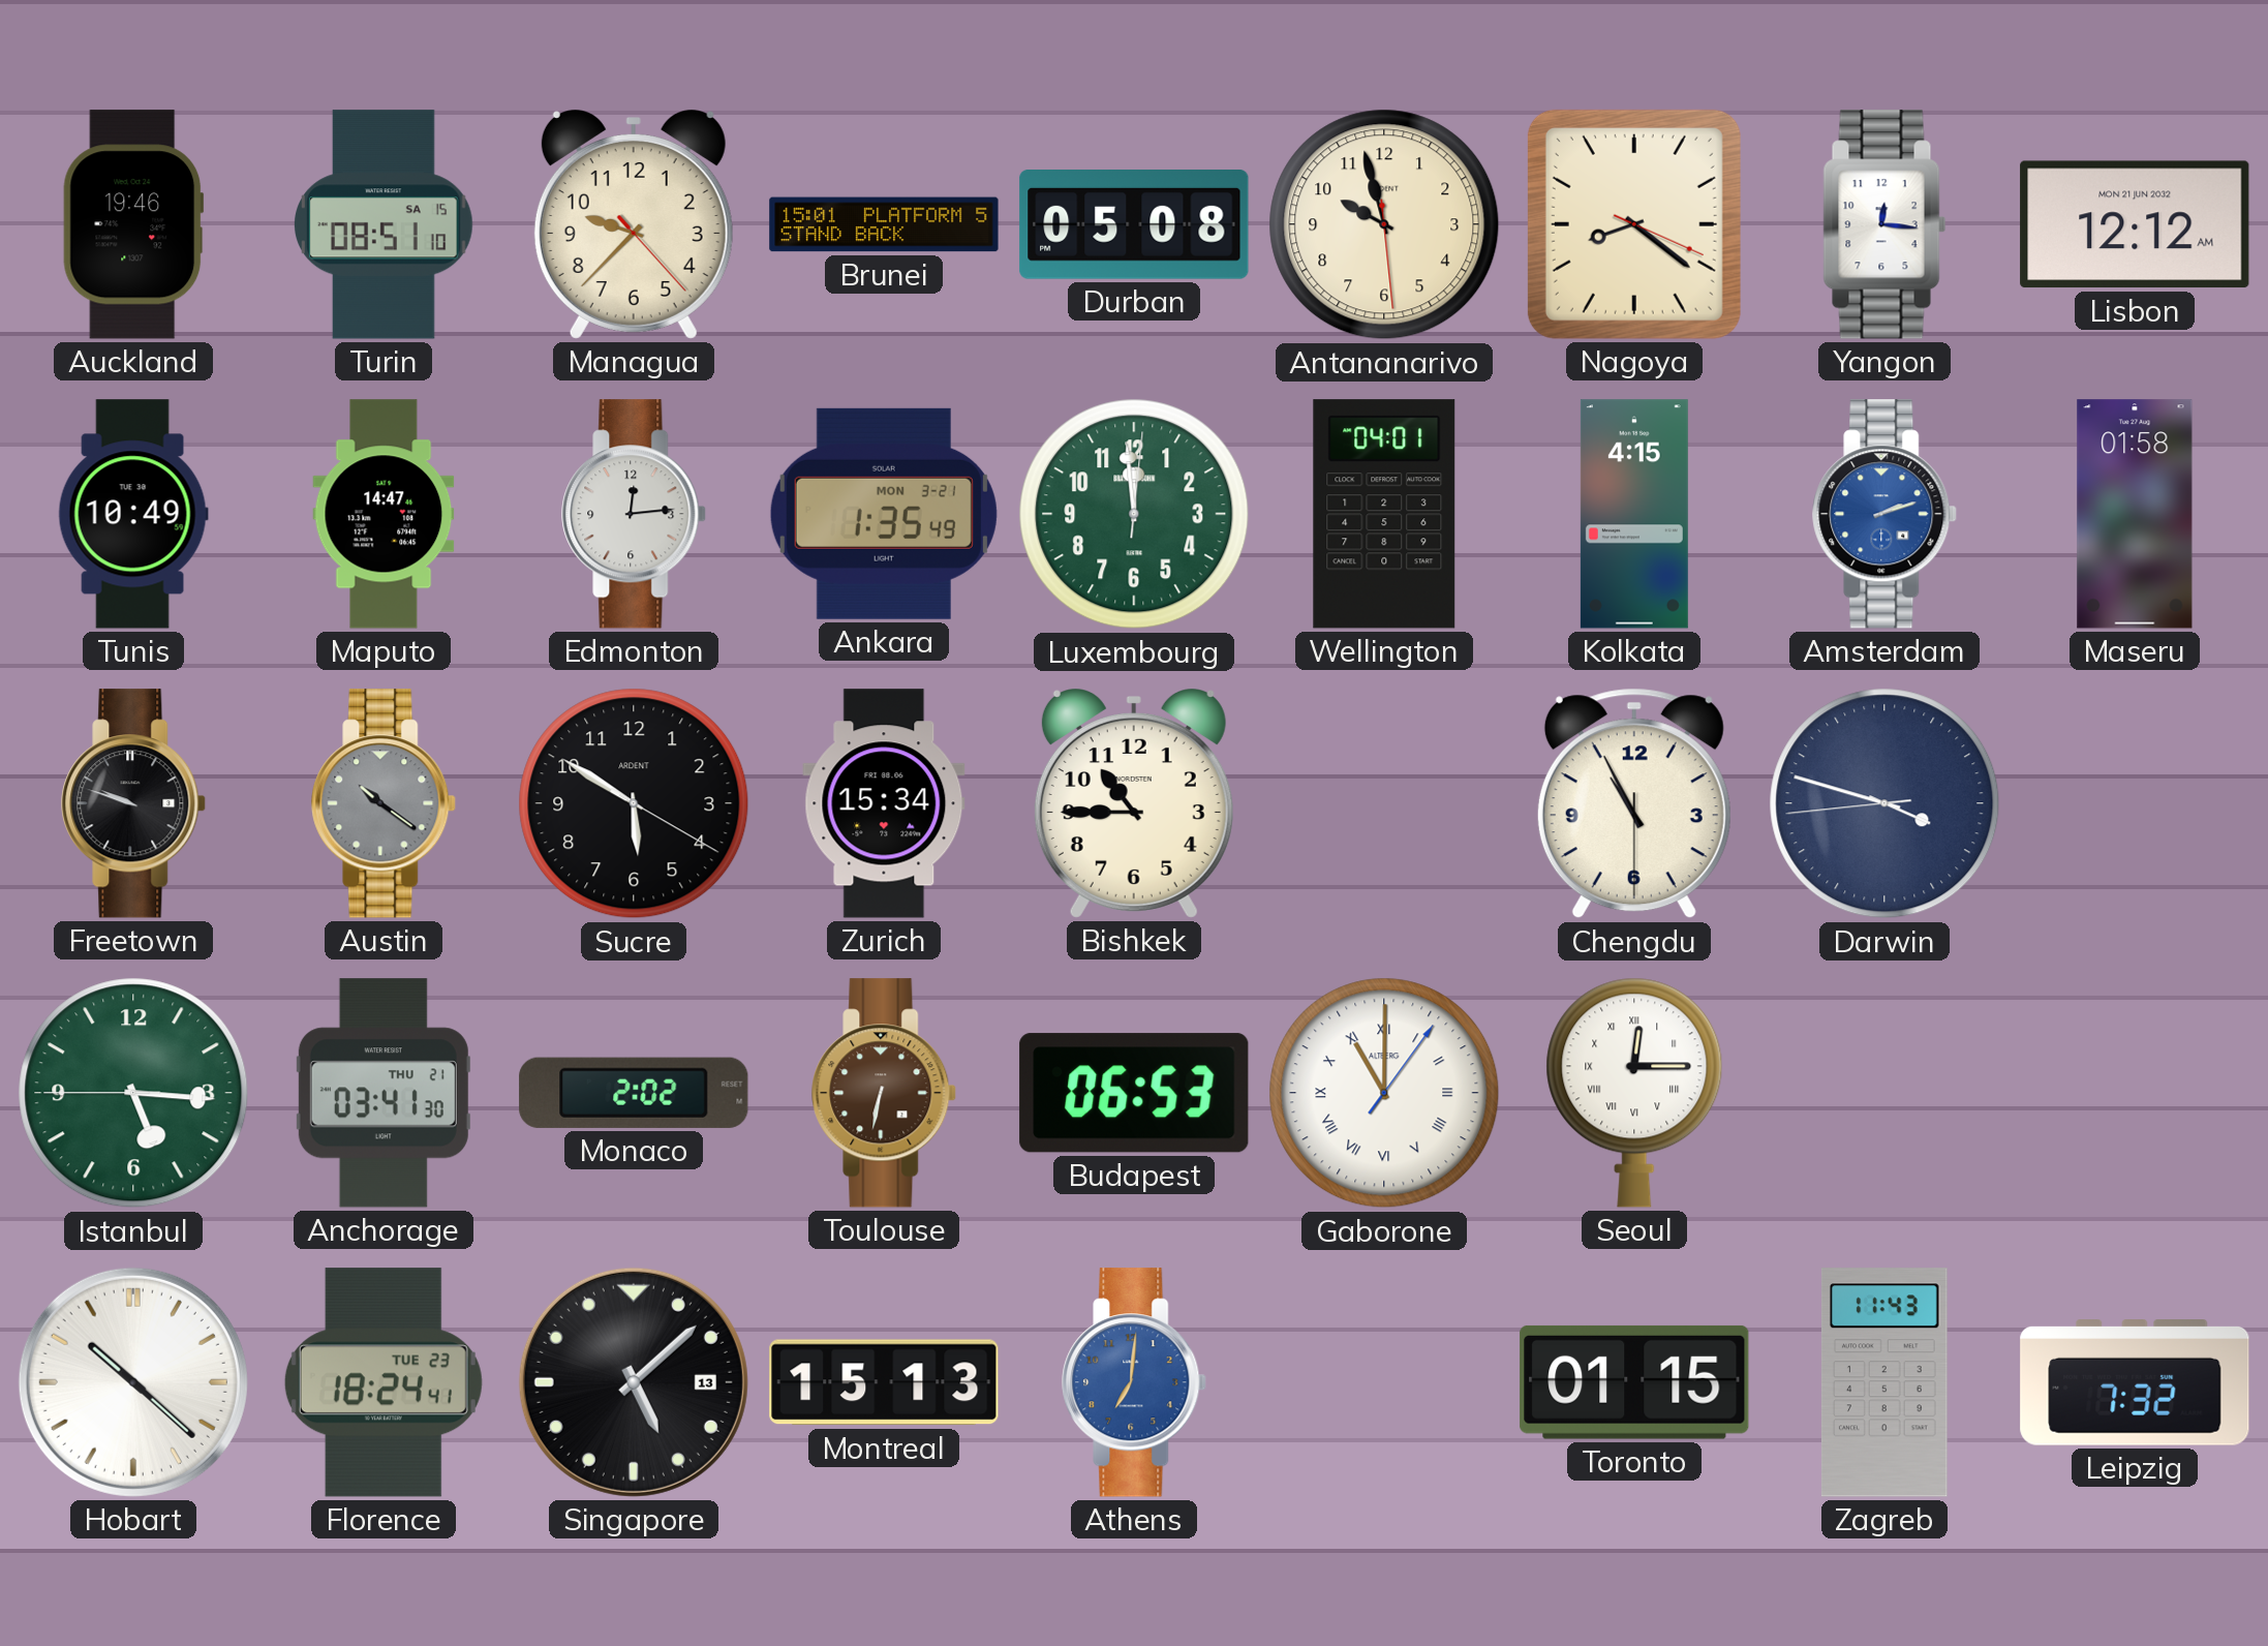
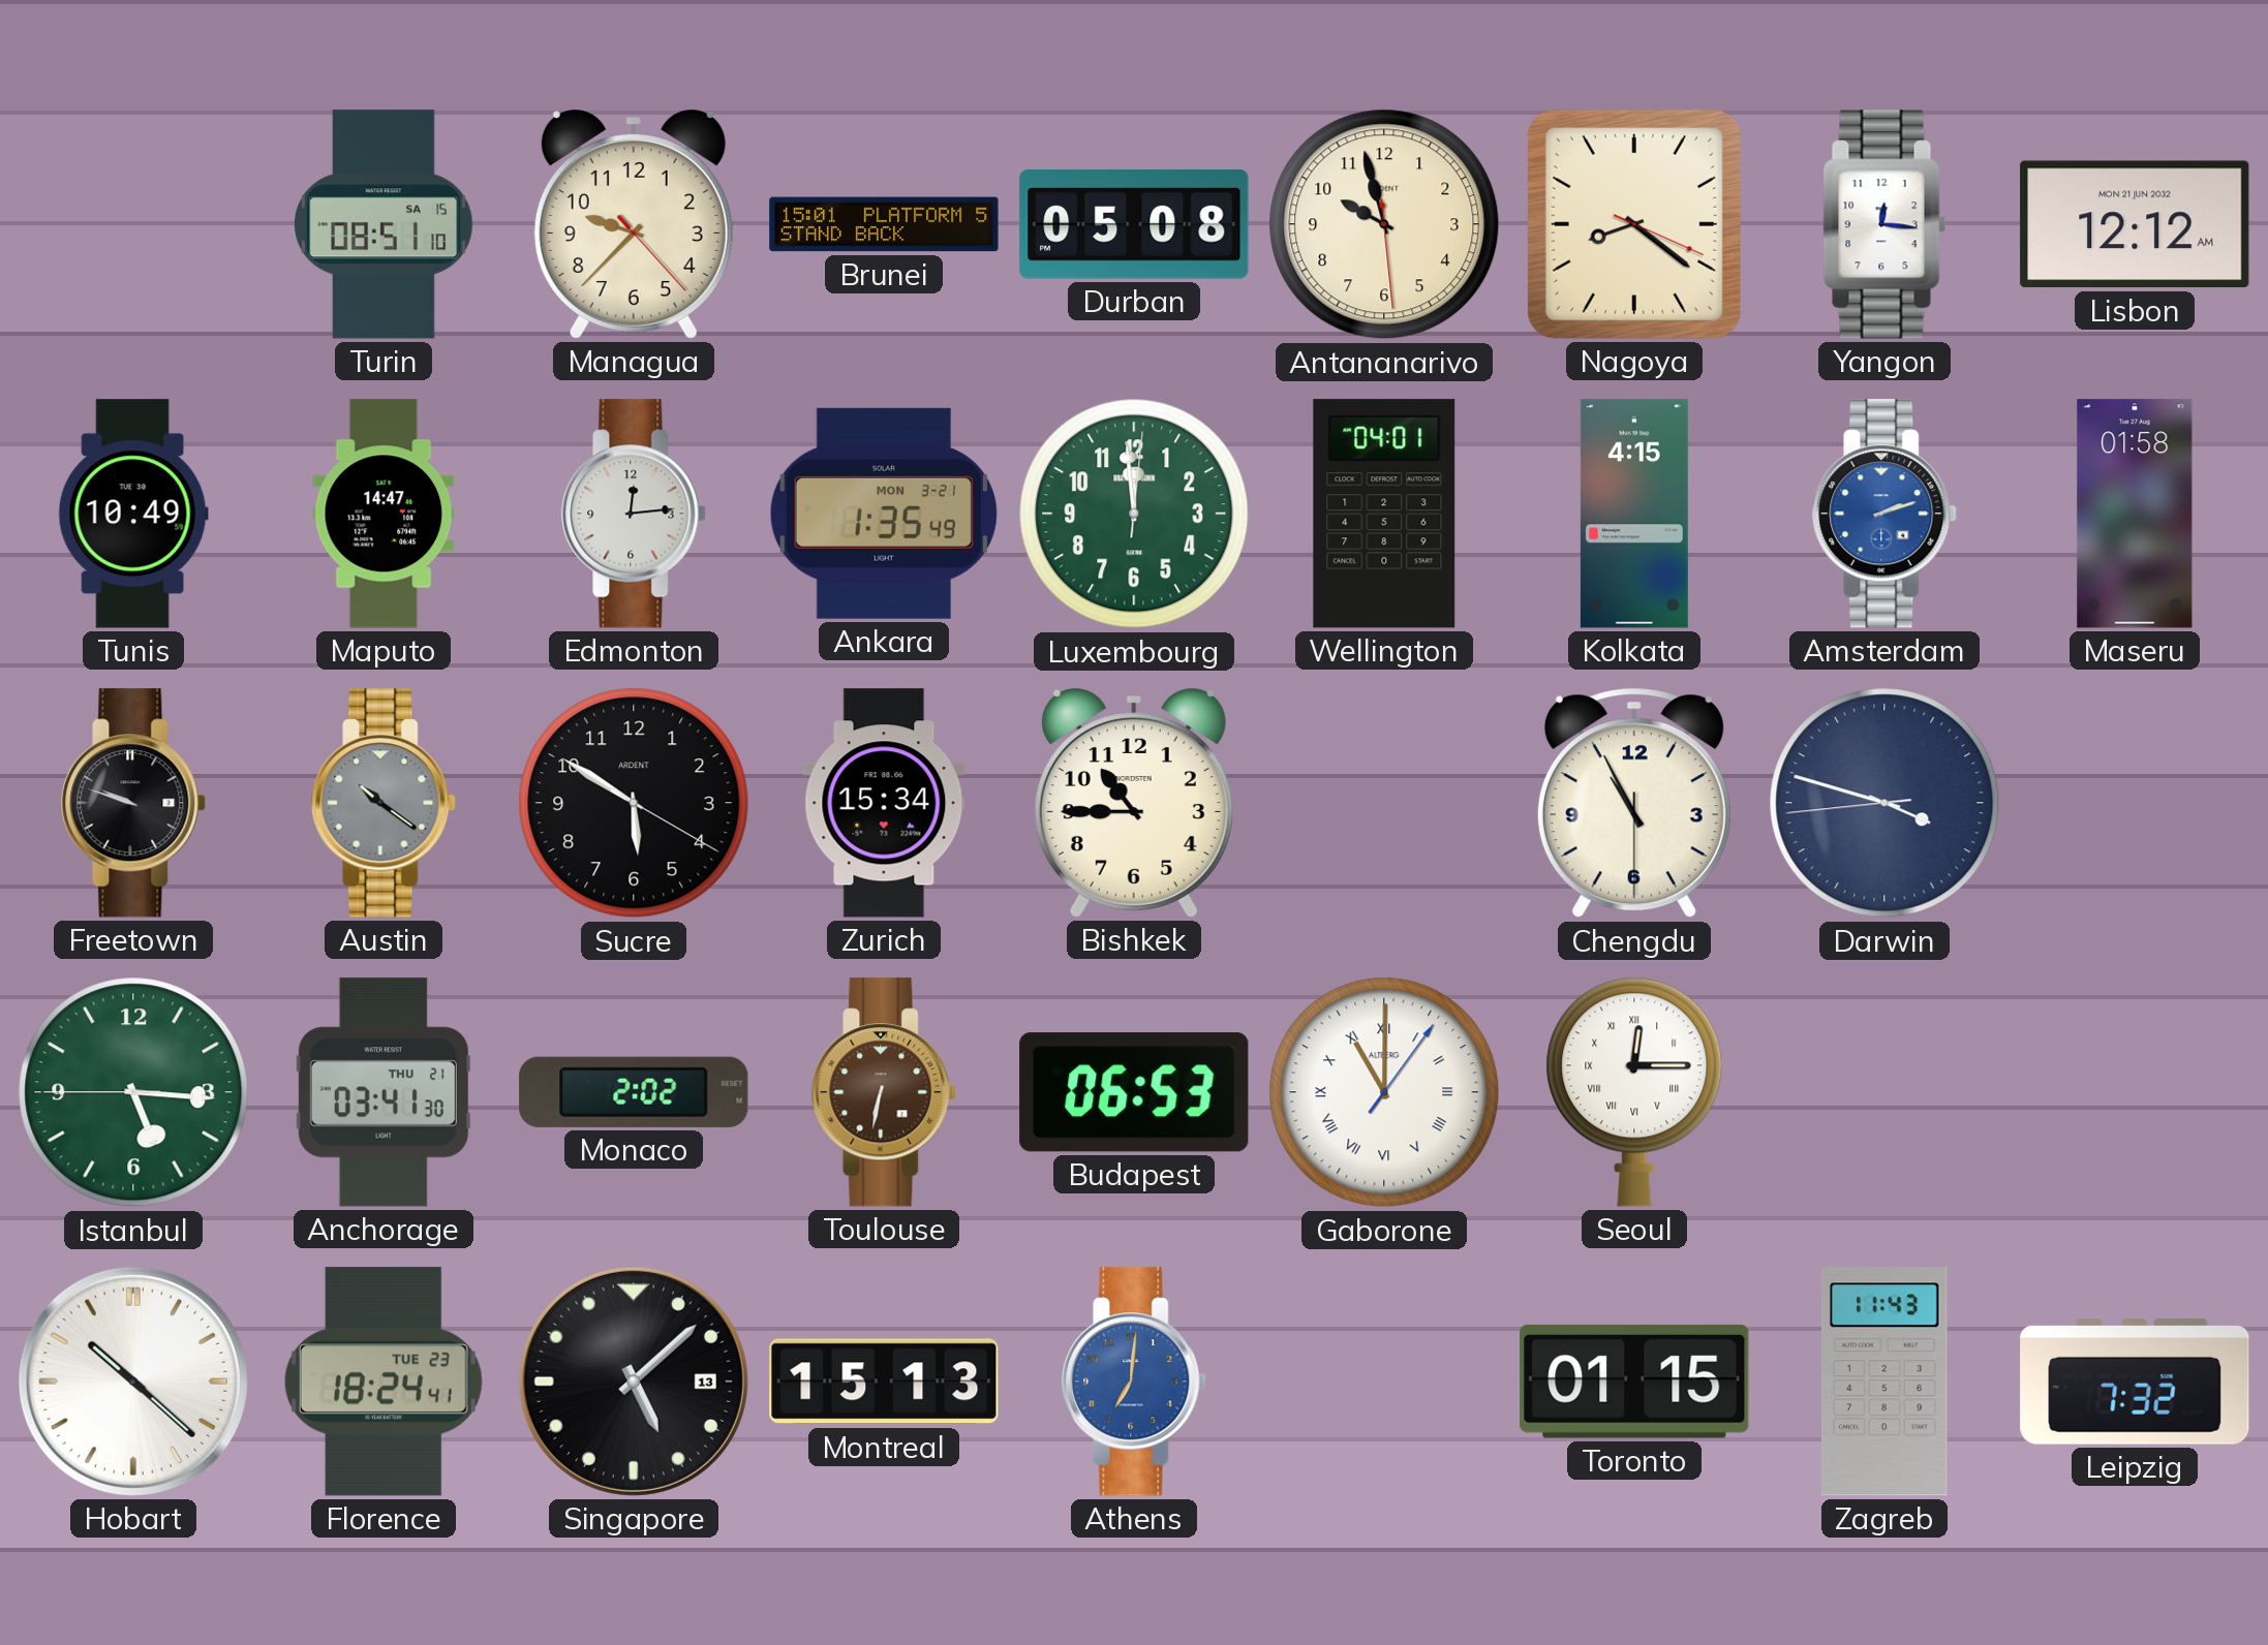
Auckland: 19:46 -> none
